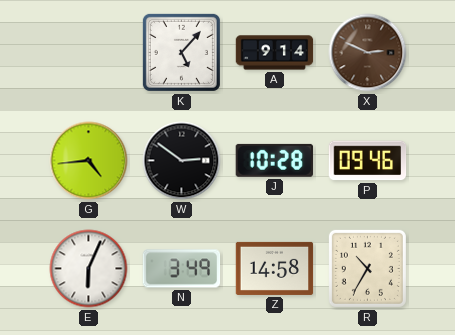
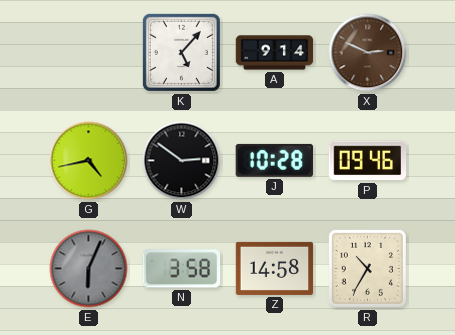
G: 4:44 -> 4:43
E dial: white -> grey
N: 3:49 -> 3:58
